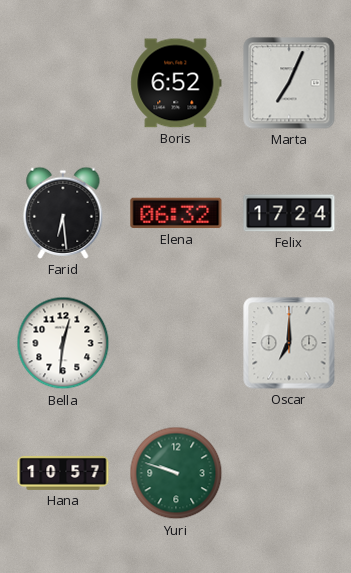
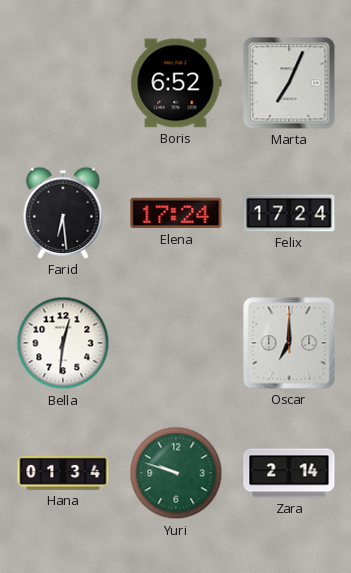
Elena: 06:32 -> 17:24
Hana: 10:57 -> 01:34
Zara: none -> 2:14
